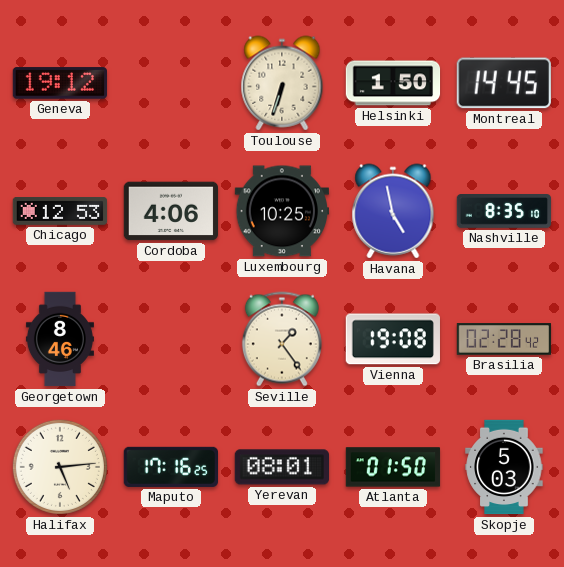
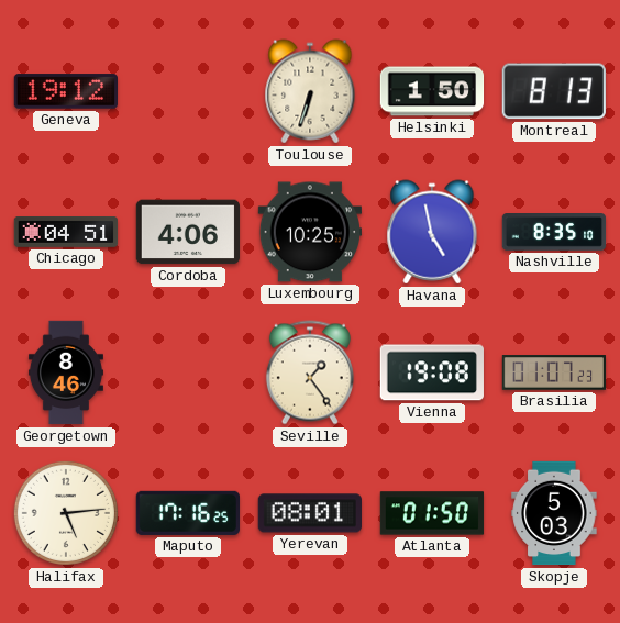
Montreal: 14:45 -> 8:13
Chicago: 12:53 -> 04:51
Brasilia: 02:28 -> 01:07
